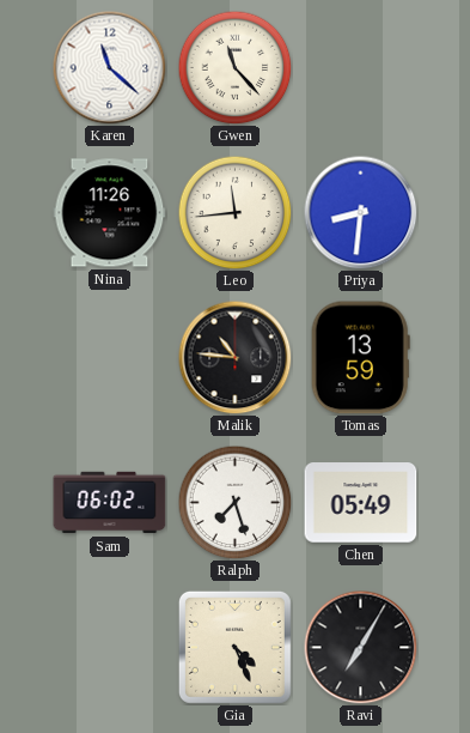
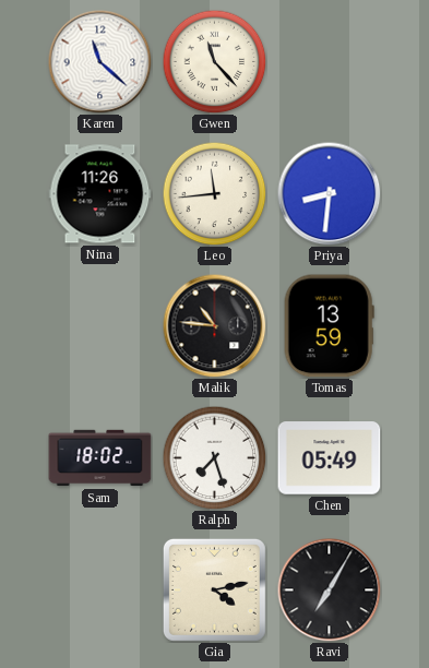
Sam: 06:02 -> 18:02
Gia: 4:26 -> 4:13
